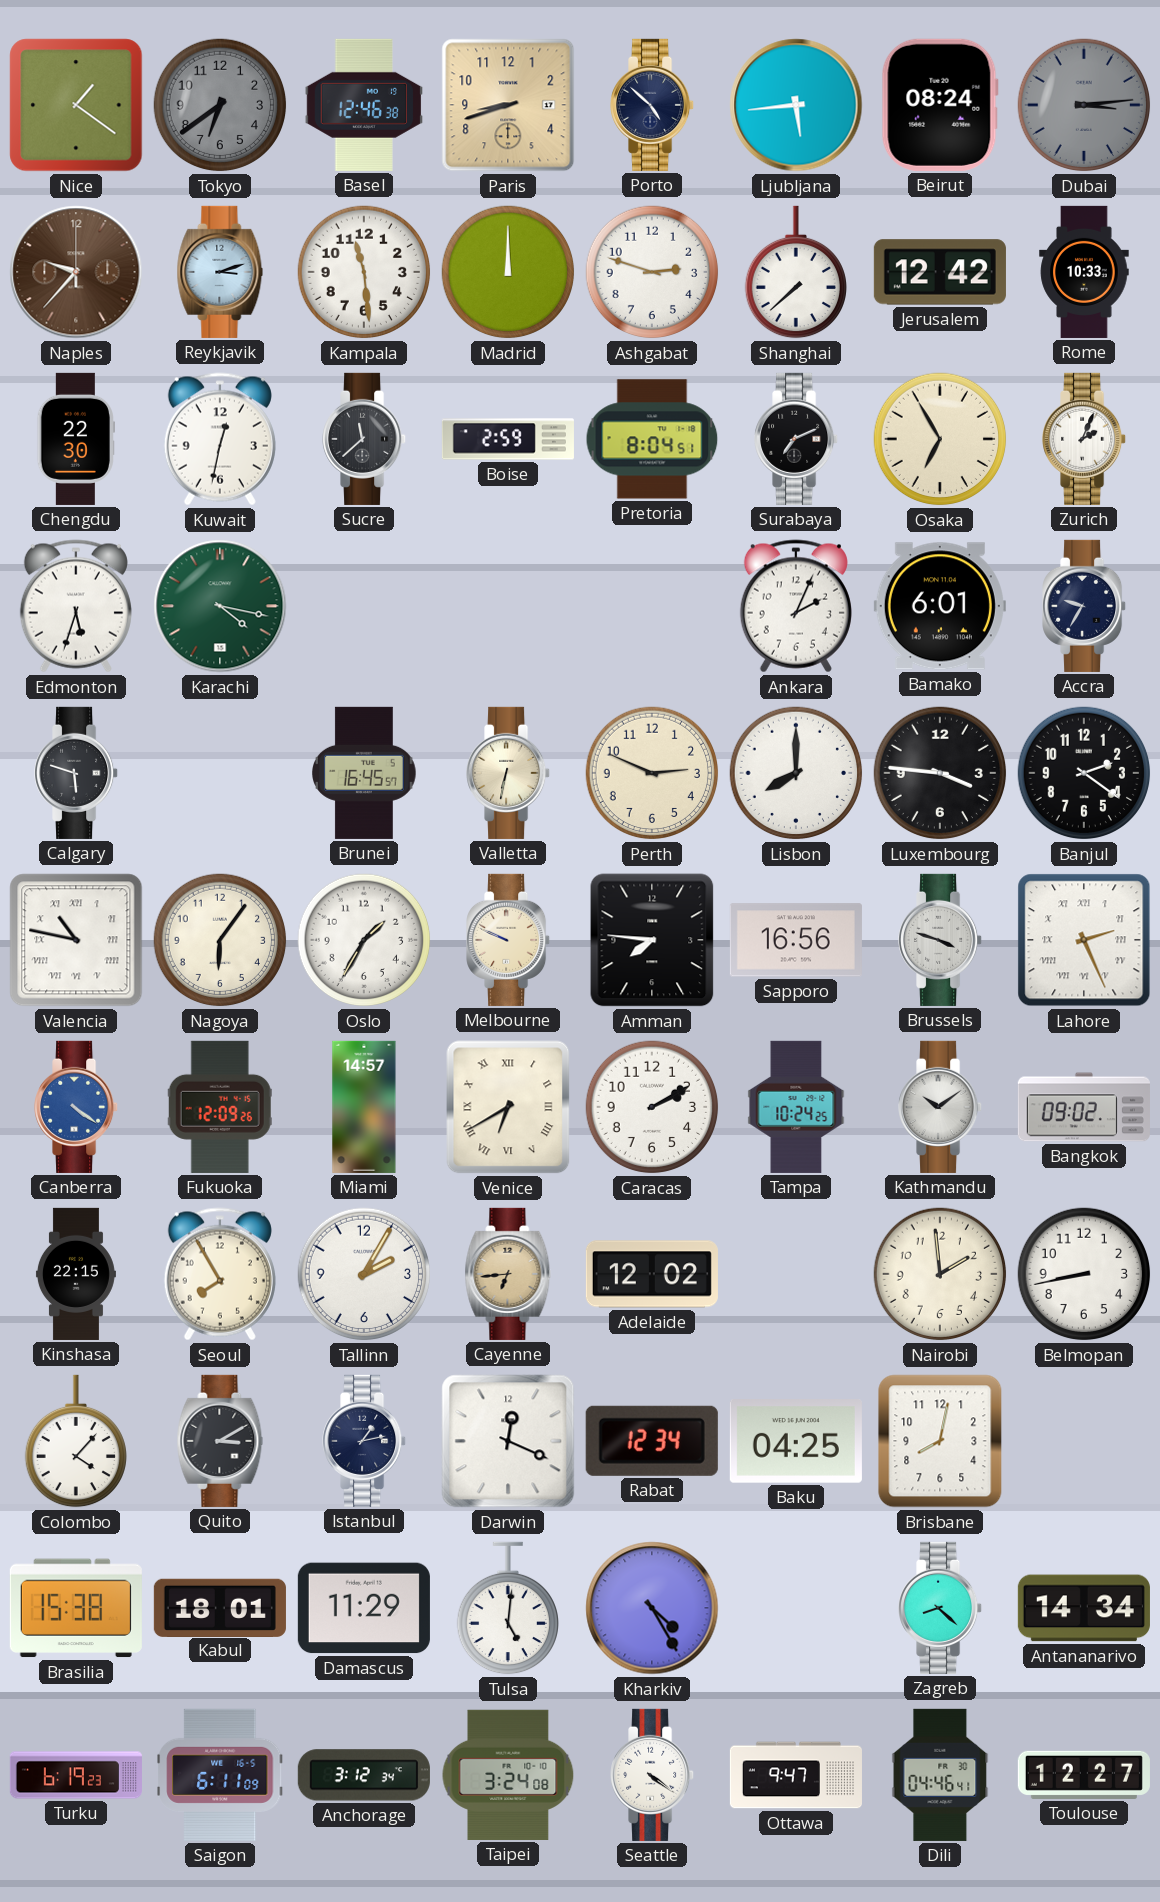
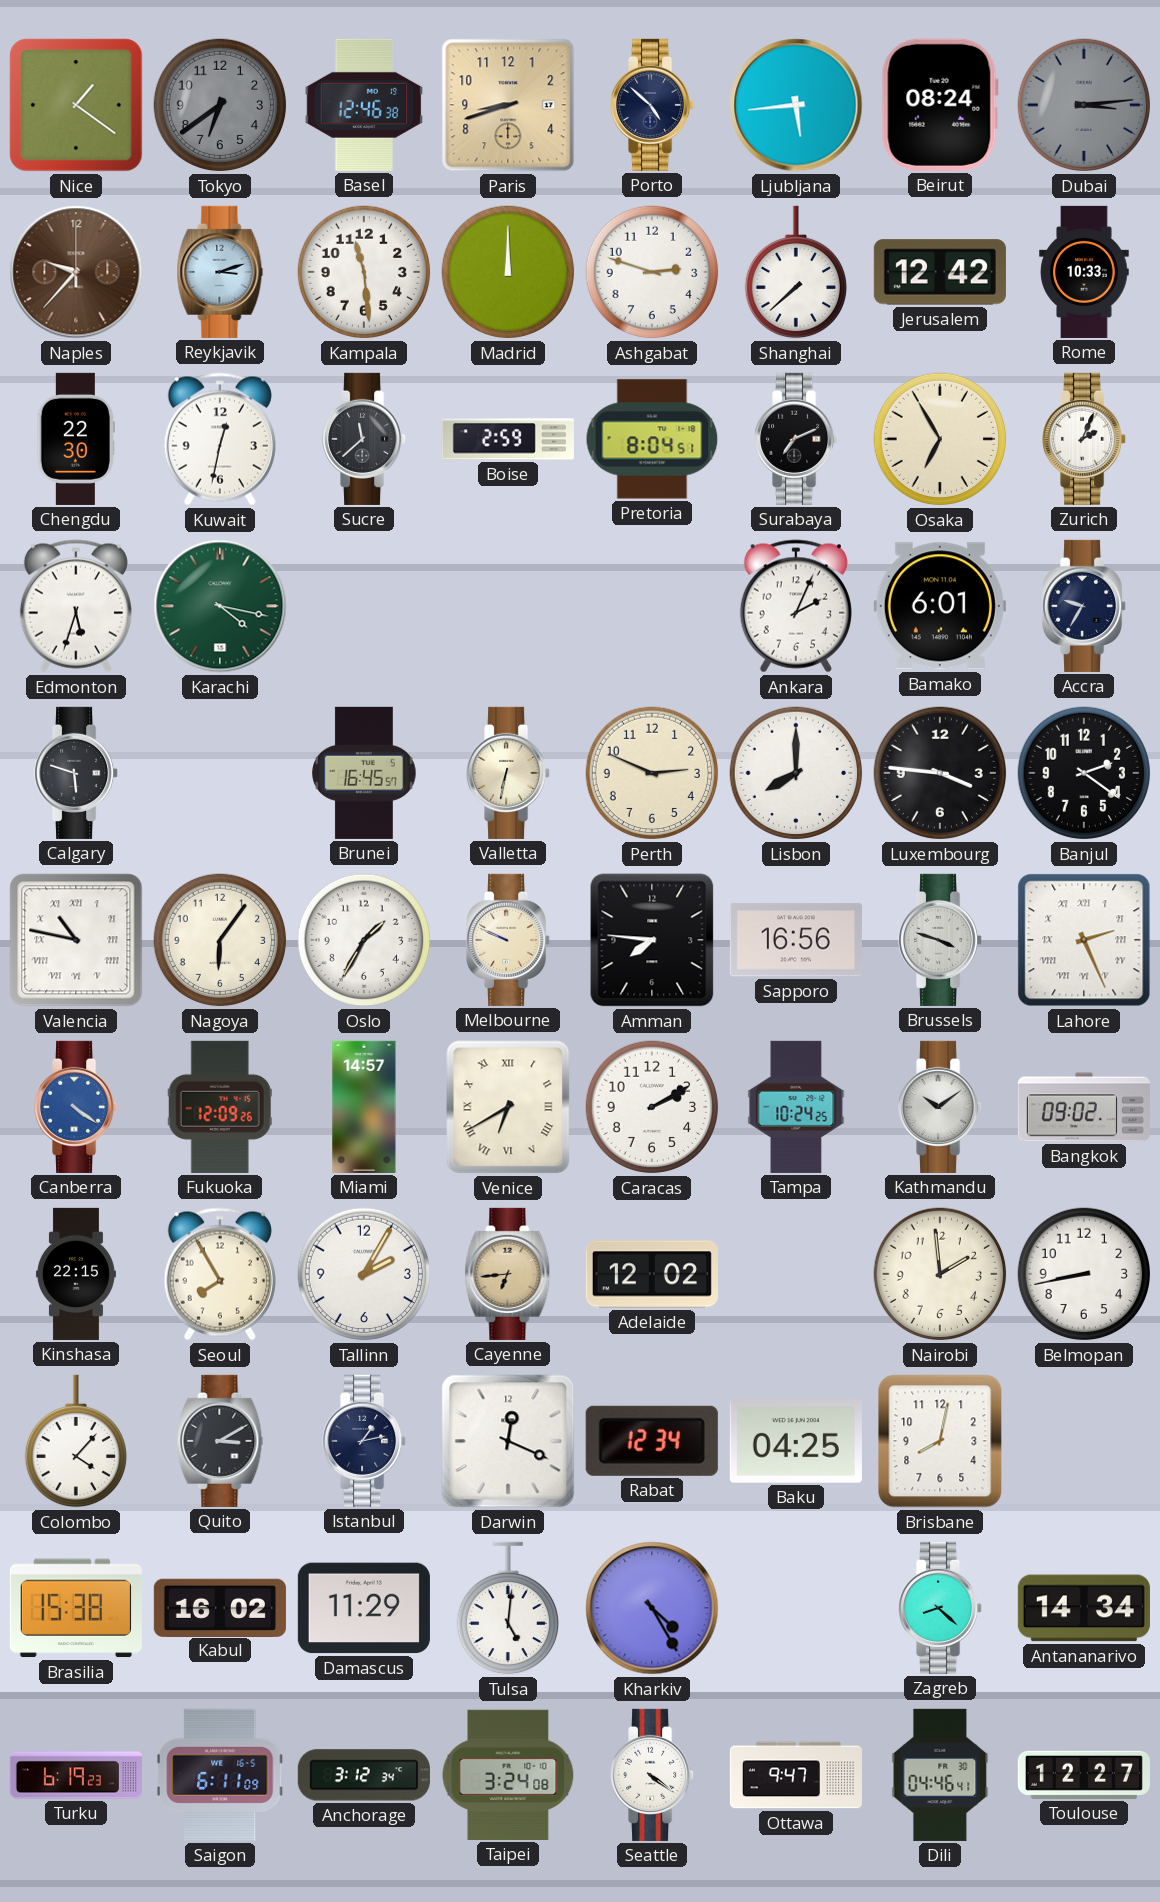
Kabul: 18:01 -> 16:02
